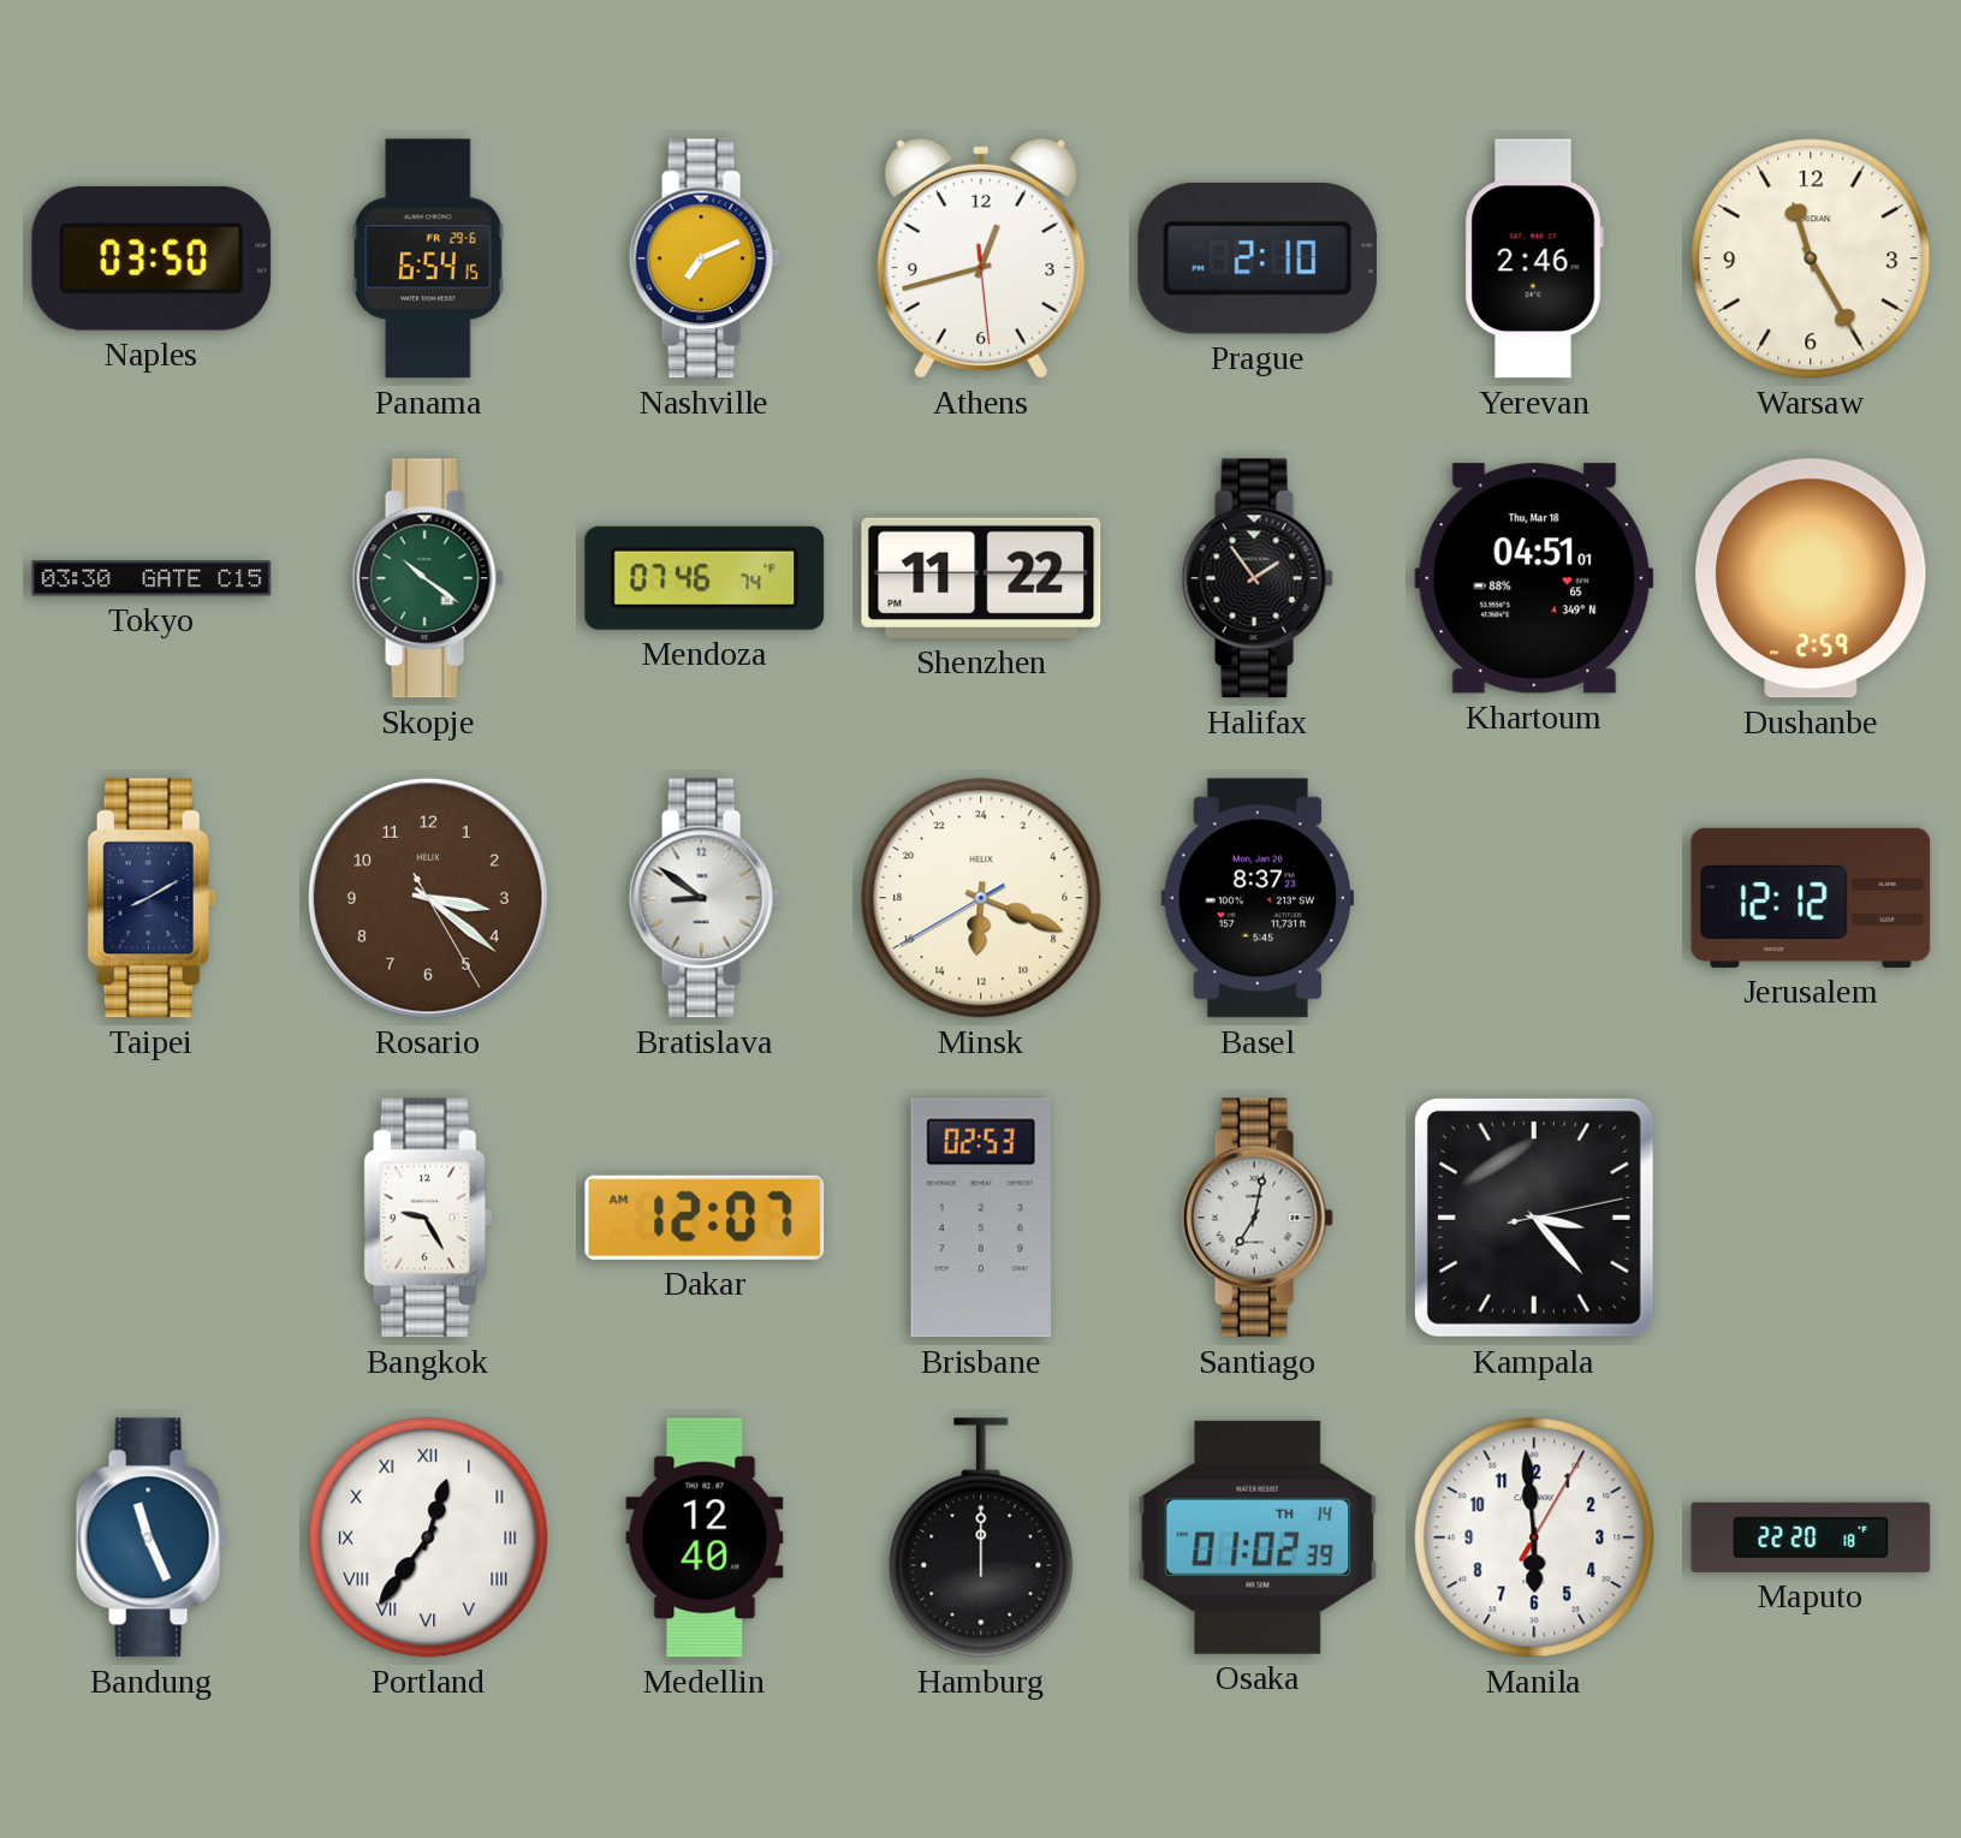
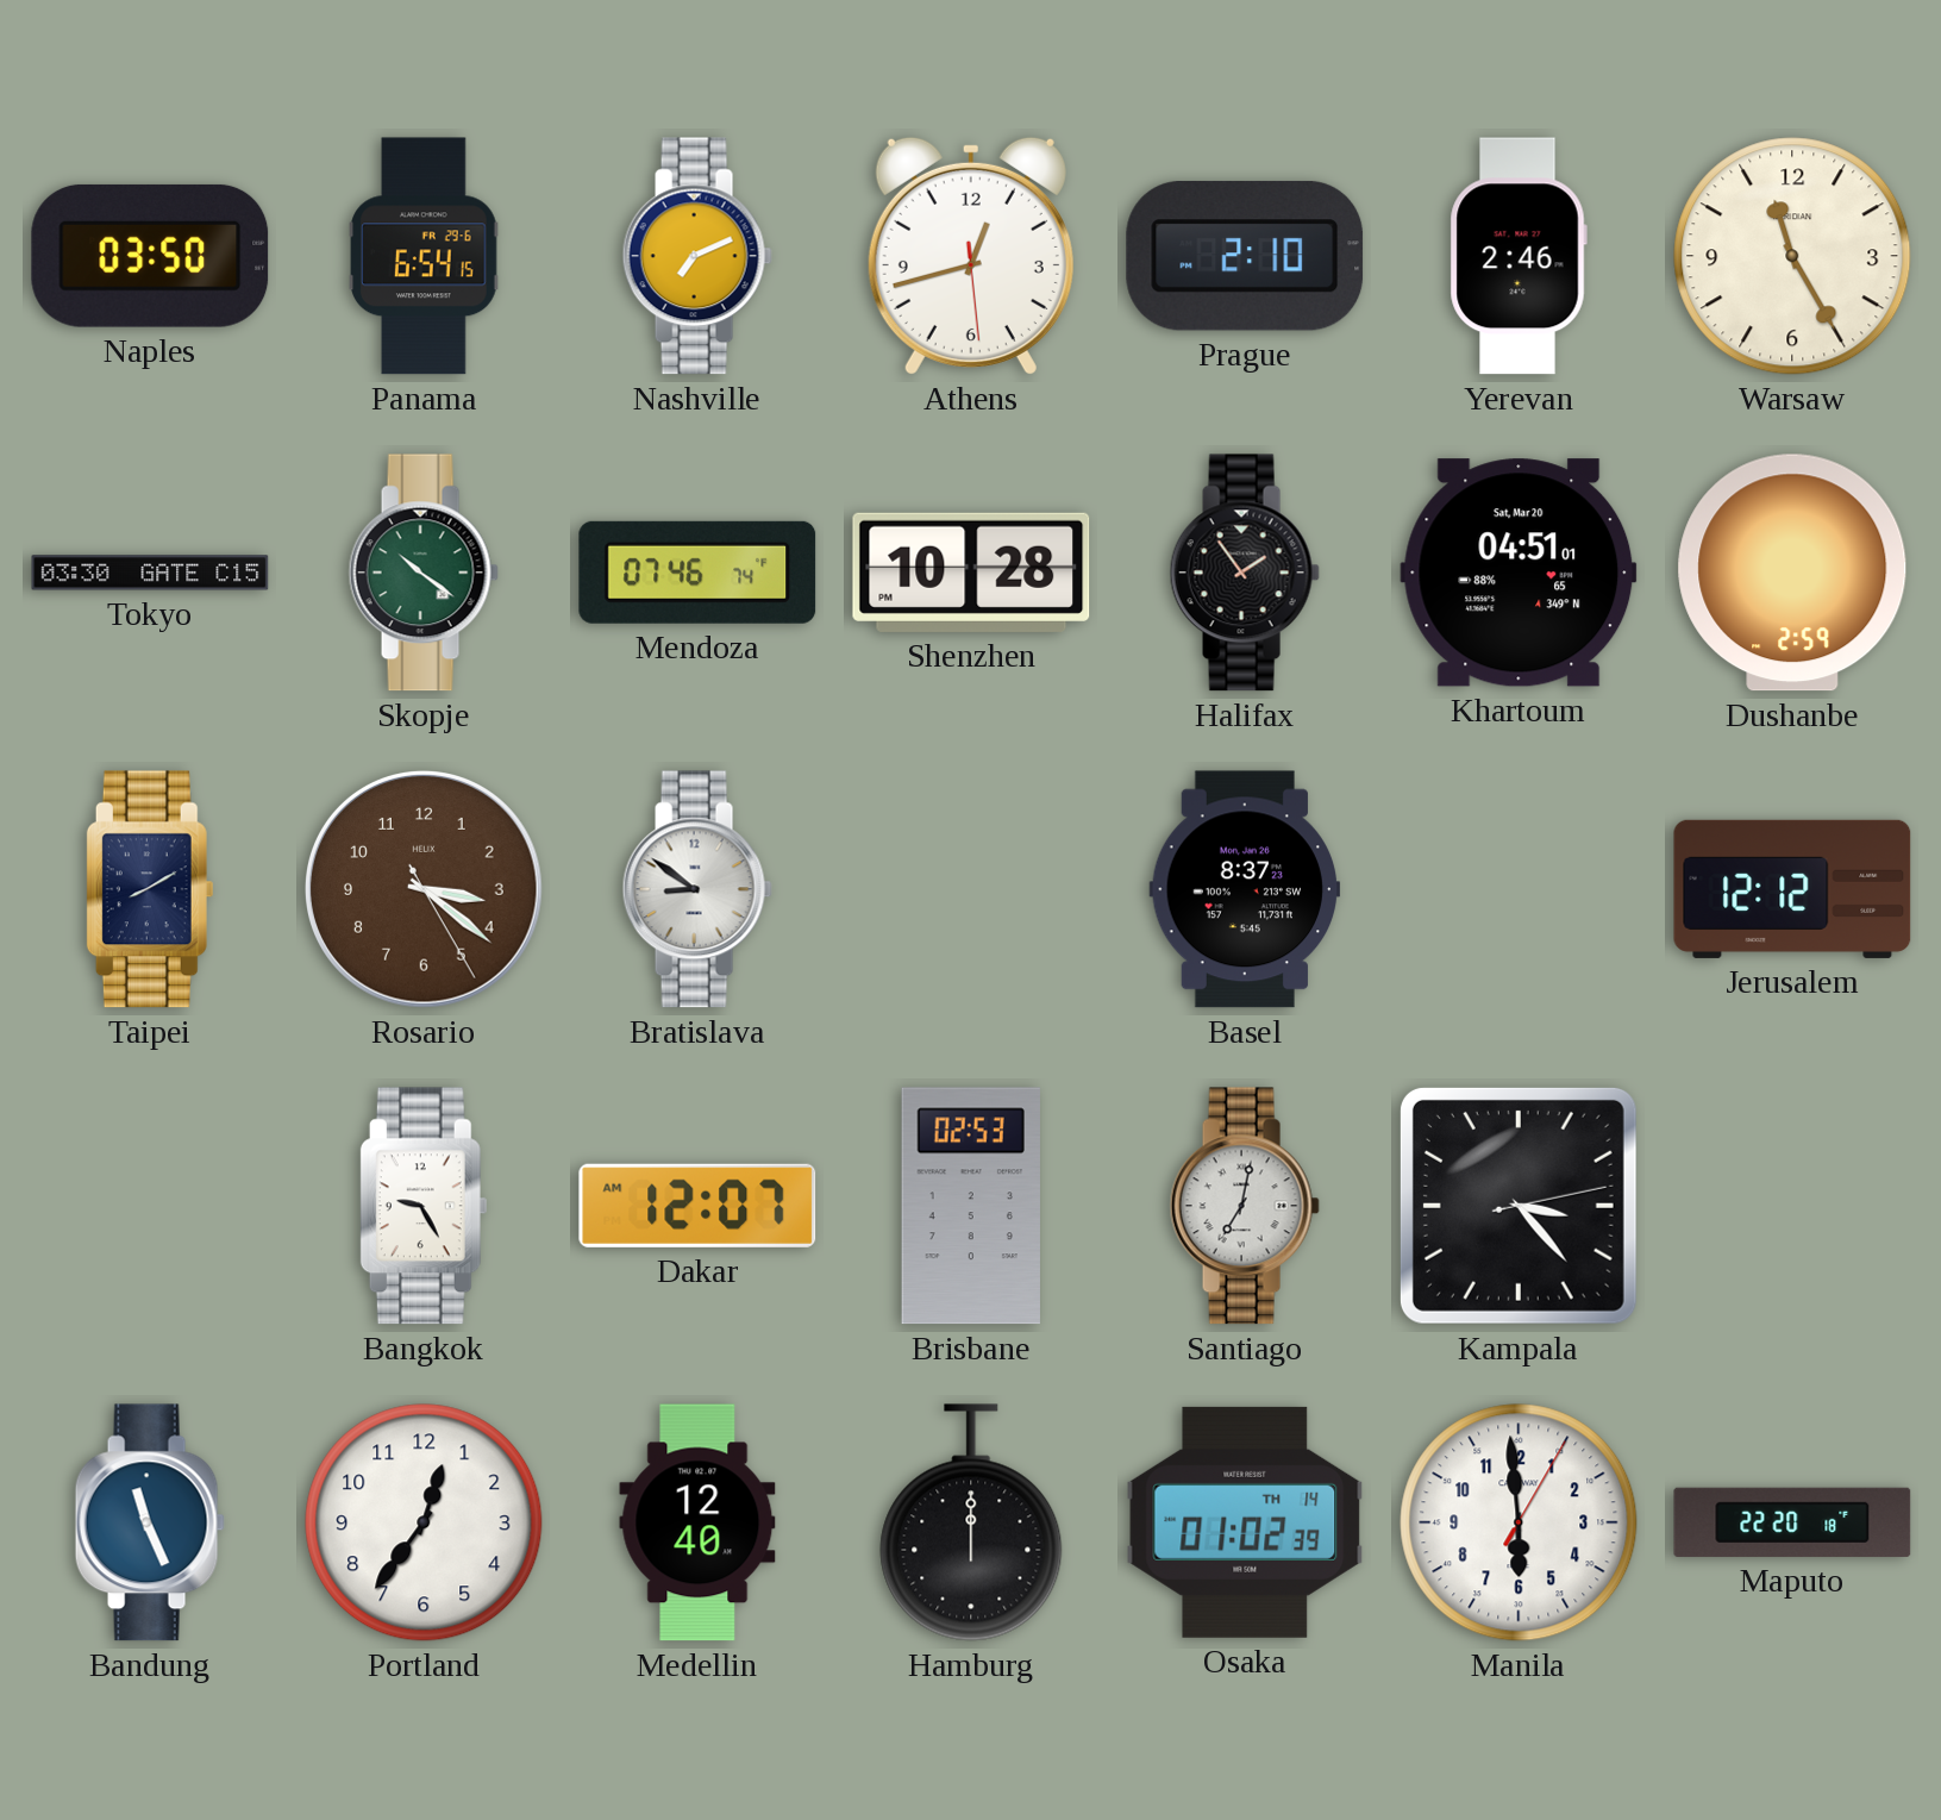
Shenzhen: 11:22 -> 10:28
Khartoum date: Thu, Mar 18 -> Sat, Mar 20
Minsk: 12:18 -> none
Portland numerals: Roman -> Arabic
